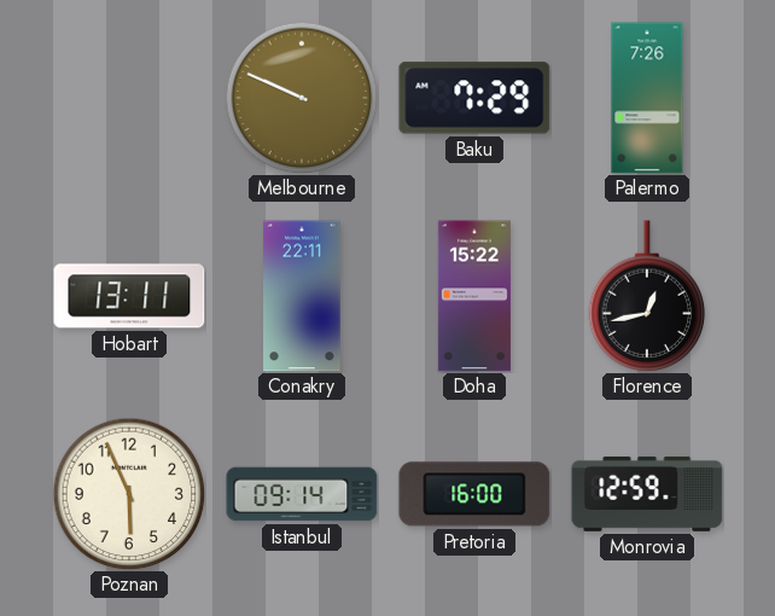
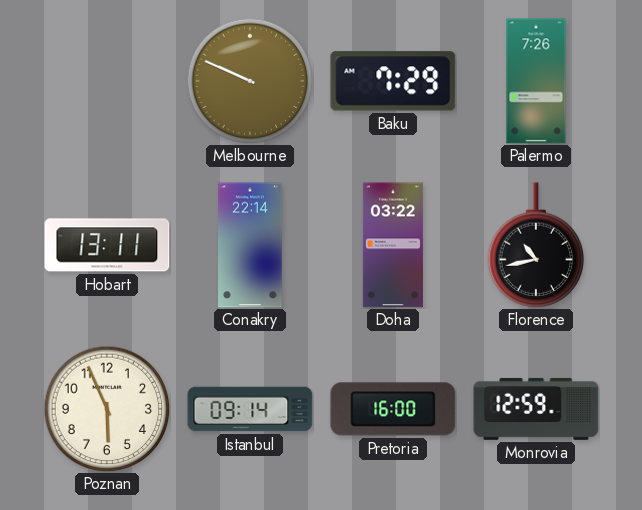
Conakry: 22:11 -> 22:14
Doha: 15:22 -> 03:22
Florence: 12:43 -> 10:43
